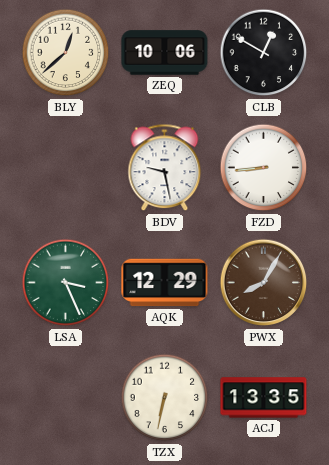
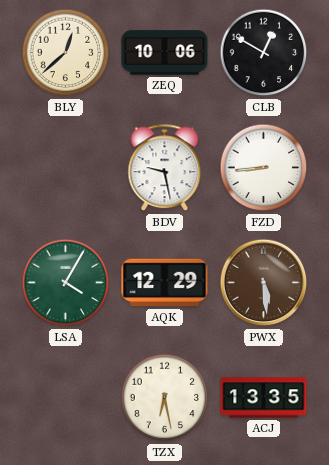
LSA: 3:26 -> 4:05
PWX: 8:05 -> 5:29
TZX: 6:32 -> 6:28
